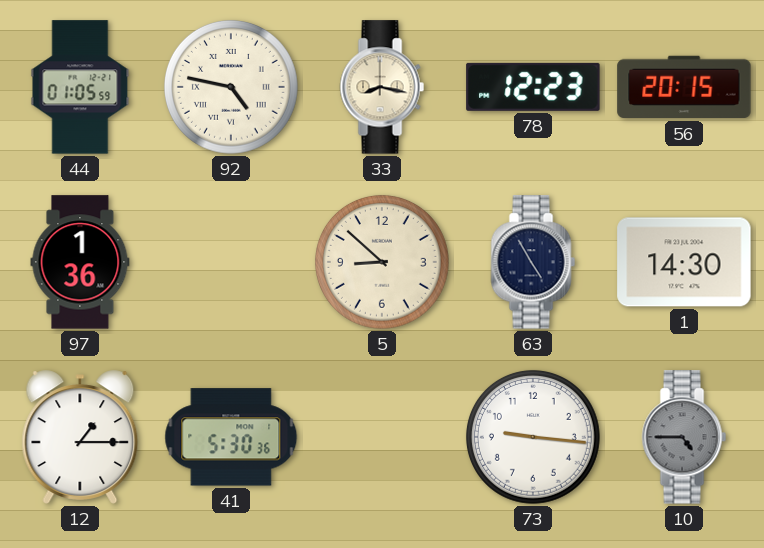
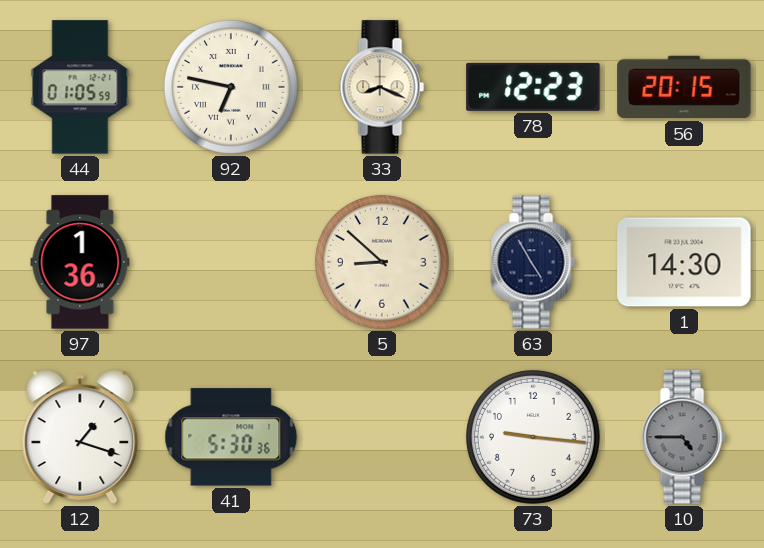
92: 4:47 -> 6:47
33: 8:17 -> 8:19
12: 1:15 -> 1:18
